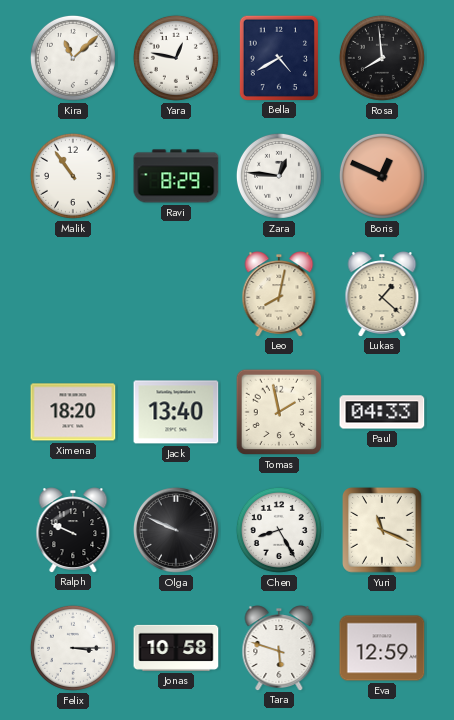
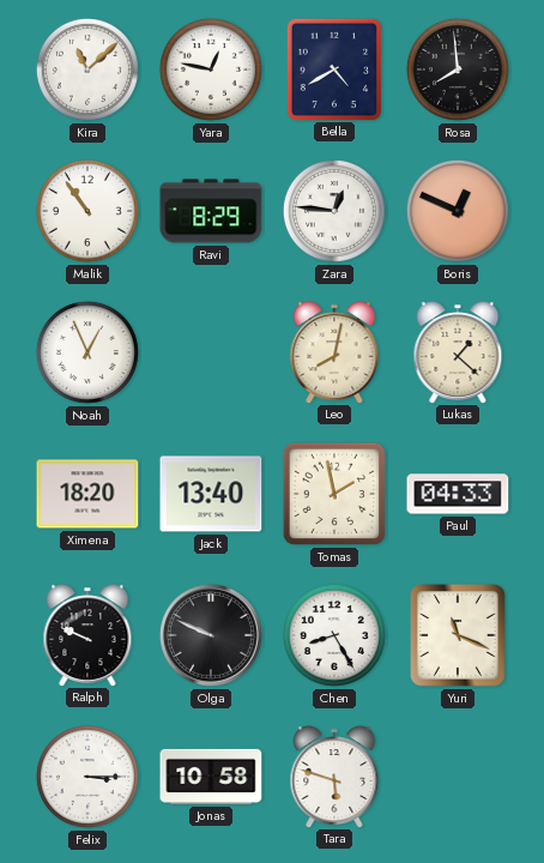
Noah: none -> 12:56
Eva: 12:59 -> none
